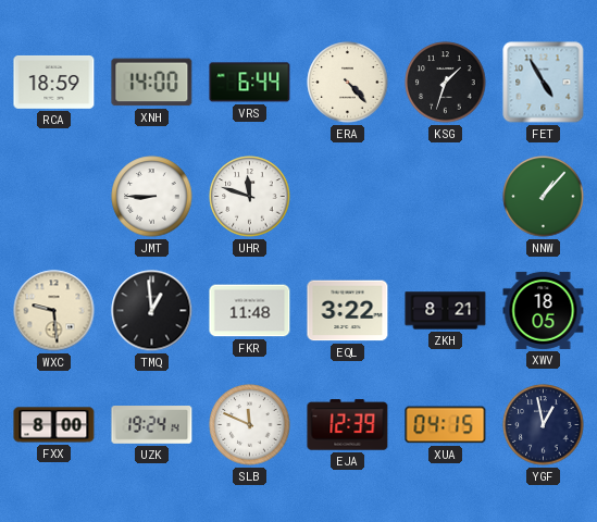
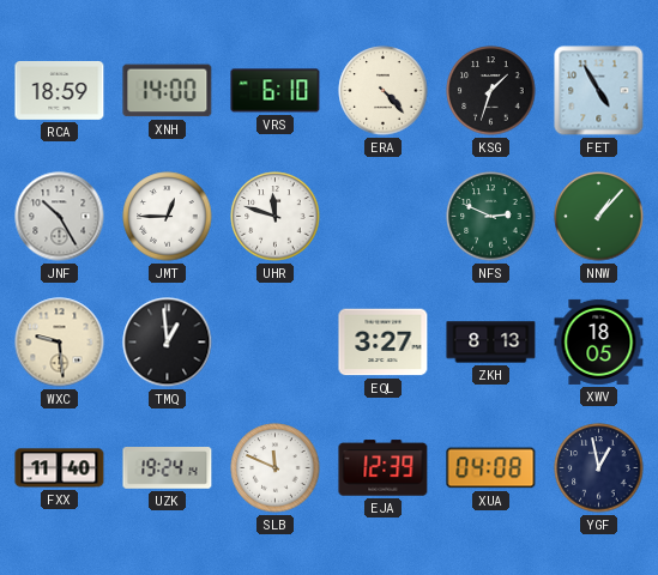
VRS: 6:44 -> 6:10
JNF: none -> 10:25
JMT: 8:45 -> 12:45
NFS: none -> 2:49
FKR: 11:48 -> none
EQL: 3:22 -> 3:27
ZKH: 8:21 -> 8:13
FXX: 8:00 -> 11:40
XUA: 04:15 -> 04:08
